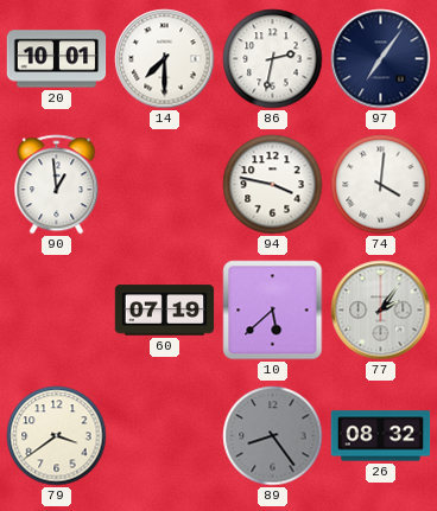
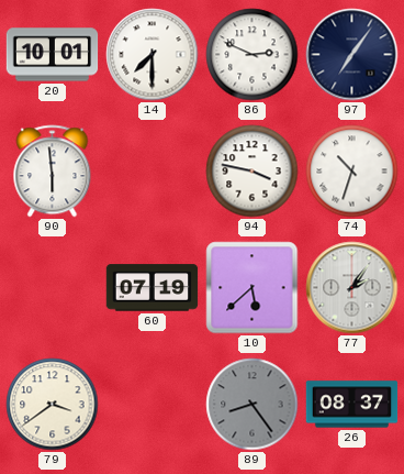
86: 2:32 -> 2:49
90: 12:59 -> 5:59
74: 4:01 -> 10:33
26: 08:32 -> 08:37
